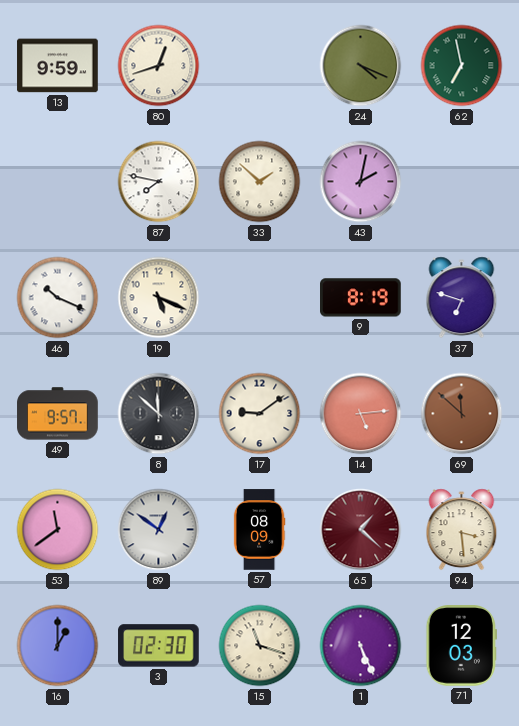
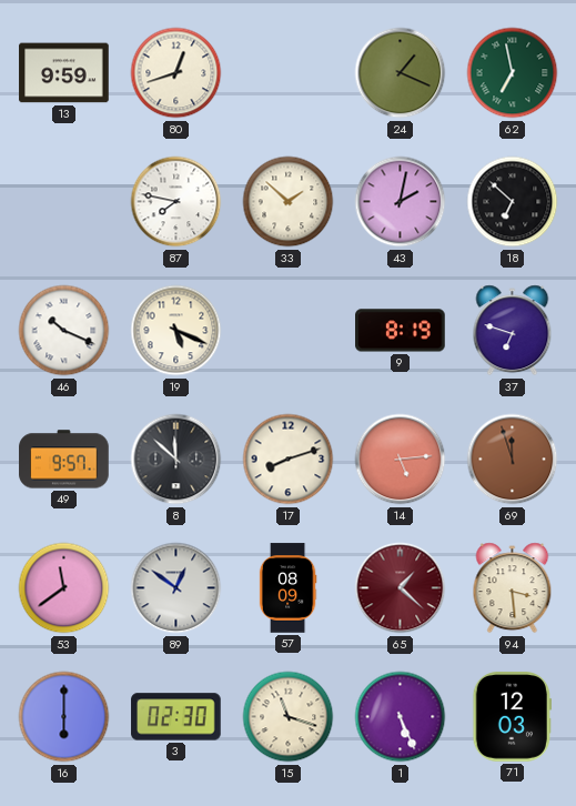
24: 4:19 -> 1:19
18: none -> 6:52
17: 9:09 -> 8:12
69: 11:52 -> 11:57
16: 1:00 -> 6:00
